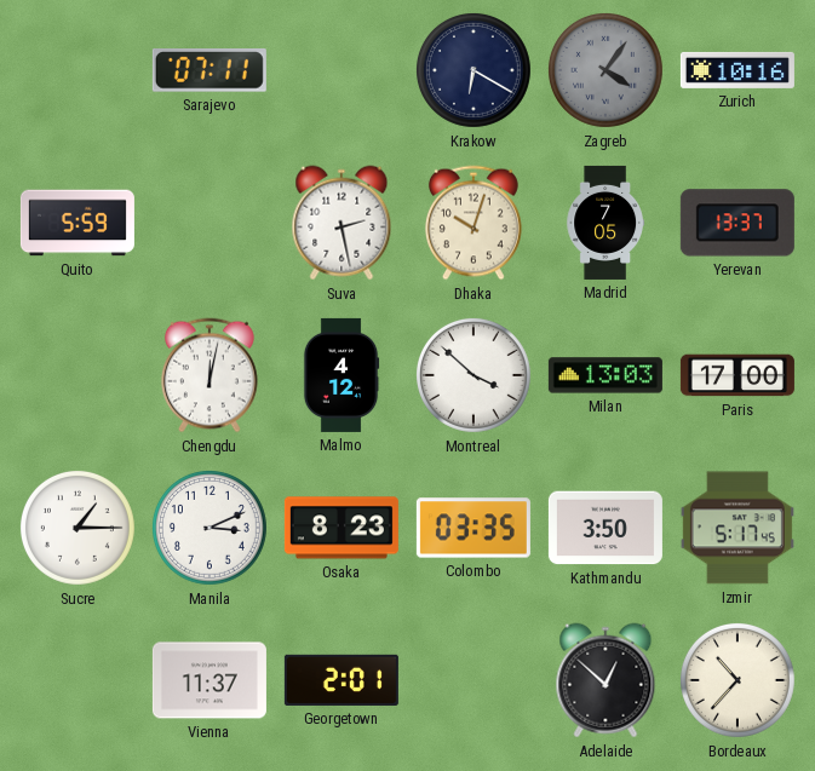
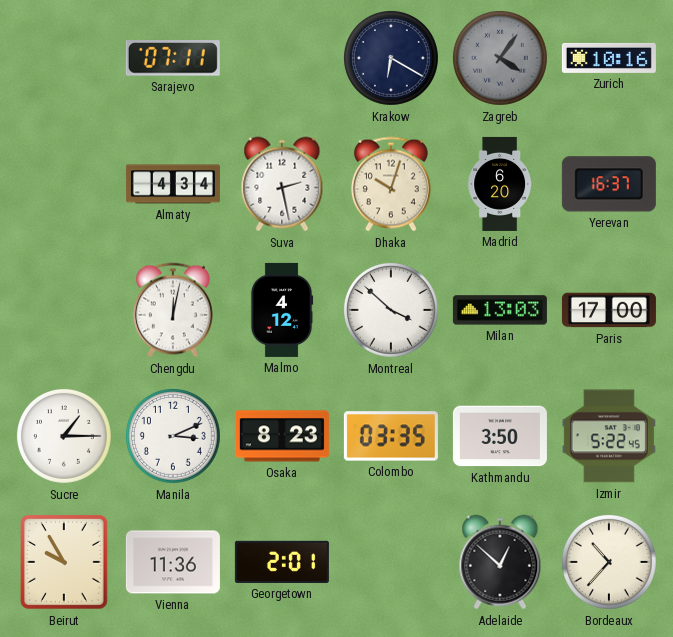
Quito: 5:59 -> none
Almaty: none -> 4:34
Madrid: 7:05 -> 6:20
Yerevan: 13:37 -> 16:37
Izmir: 5:17 -> 5:22
Beirut: none -> 9:55
Vienna: 11:37 -> 11:36
